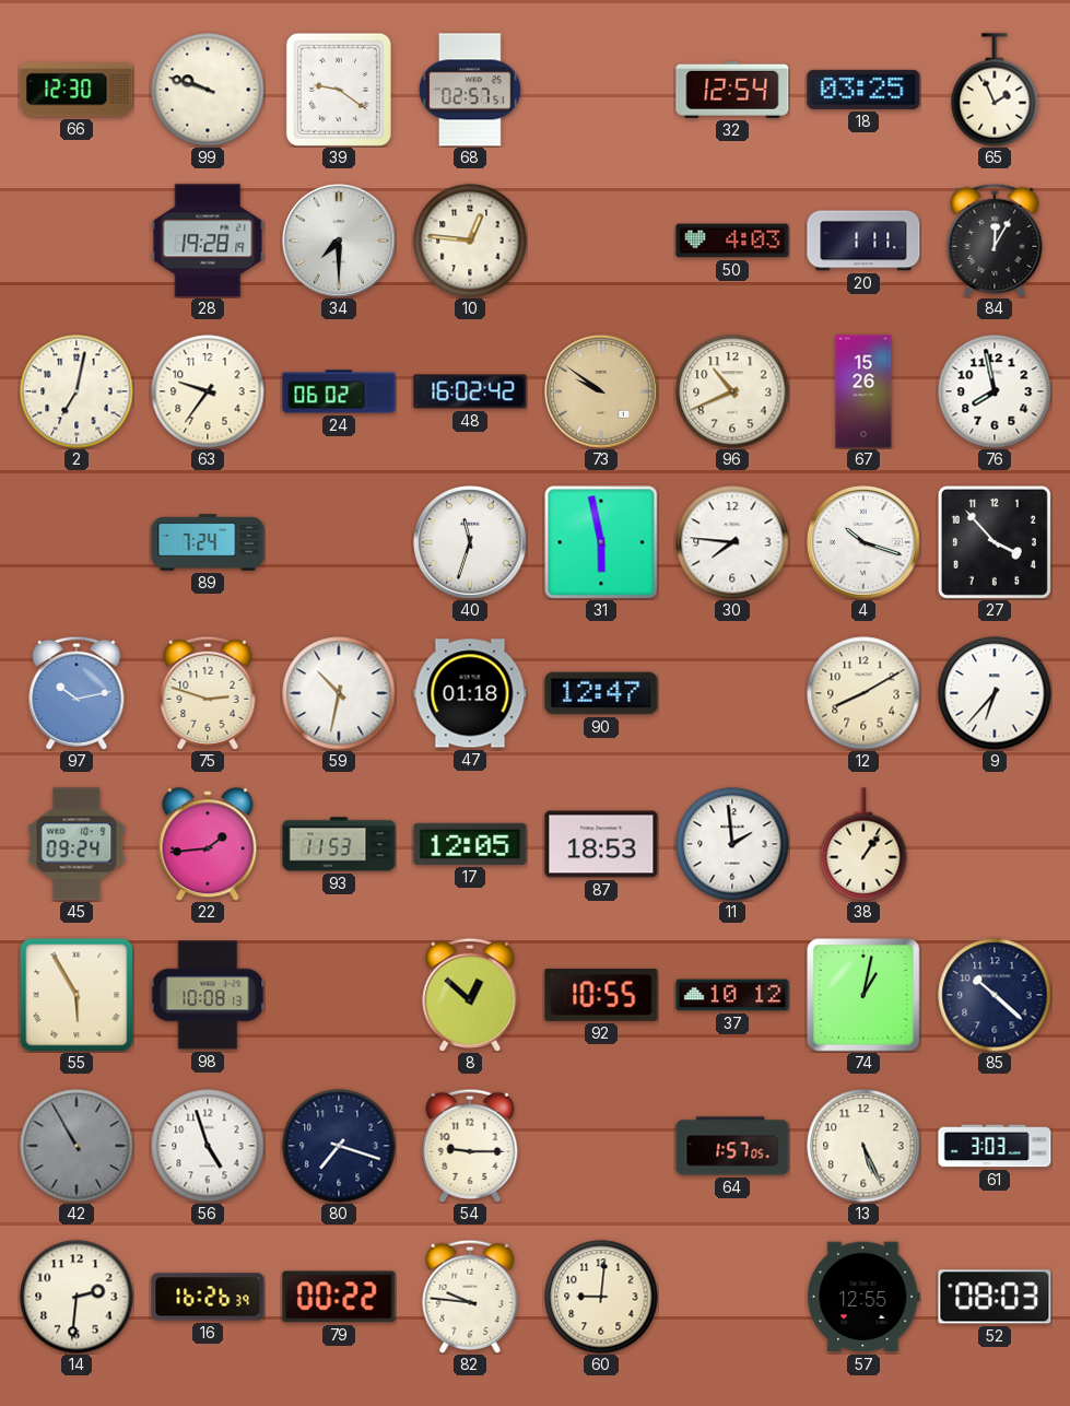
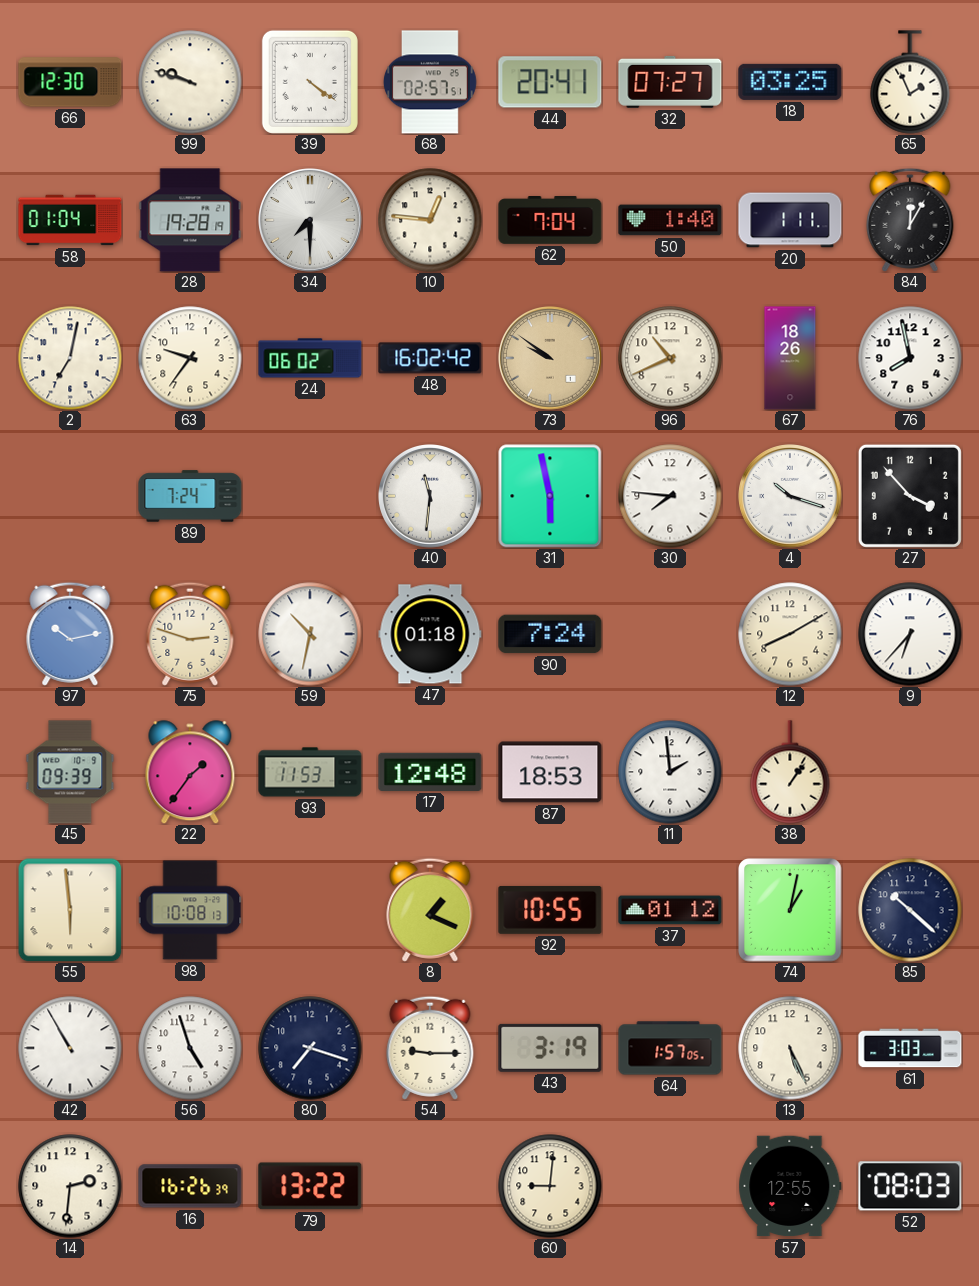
39: 9:21 -> 4:21
44: none -> 20:41
32: 12:54 -> 07:27
58: none -> 01:04
62: none -> 7:04
50: 4:03 -> 1:40
67: 15:26 -> 18:26
40: 11:33 -> 11:31
90: 12:47 -> 7:24
45: 09:24 -> 09:39
22: 1:44 -> 1:36
17: 12:05 -> 12:48
55: 5:55 -> 5:59
8: 12:52 -> 1:19
37: 10:12 -> 01:12
42 dial: grey -> white
43: none -> 3:19
79: 00:22 -> 13:22
82: 9:46 -> none
